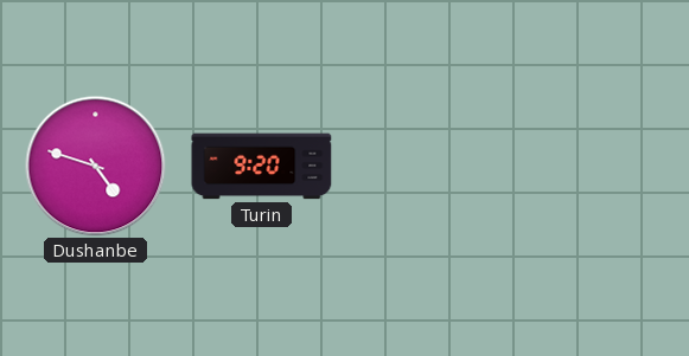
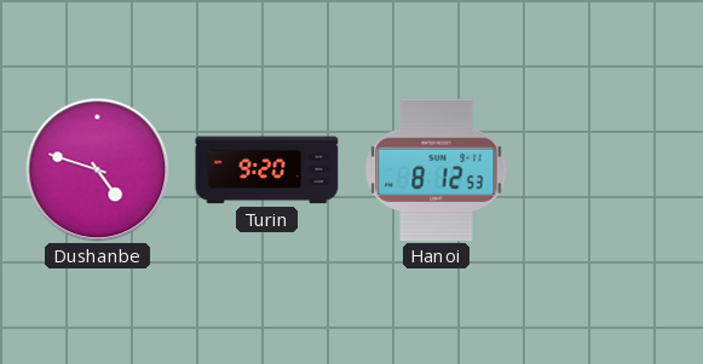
Hanoi: none -> 8:12
